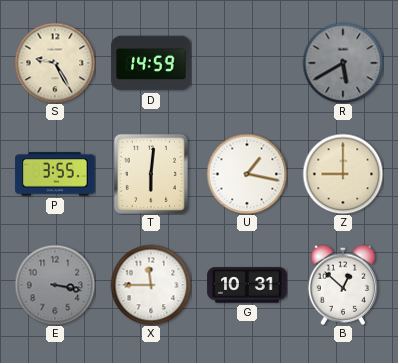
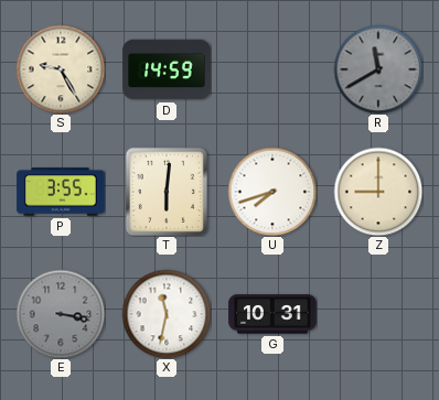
R: 5:40 -> 11:40
U: 1:17 -> 7:42
X: 11:45 -> 11:32
B: 12:52 -> none
